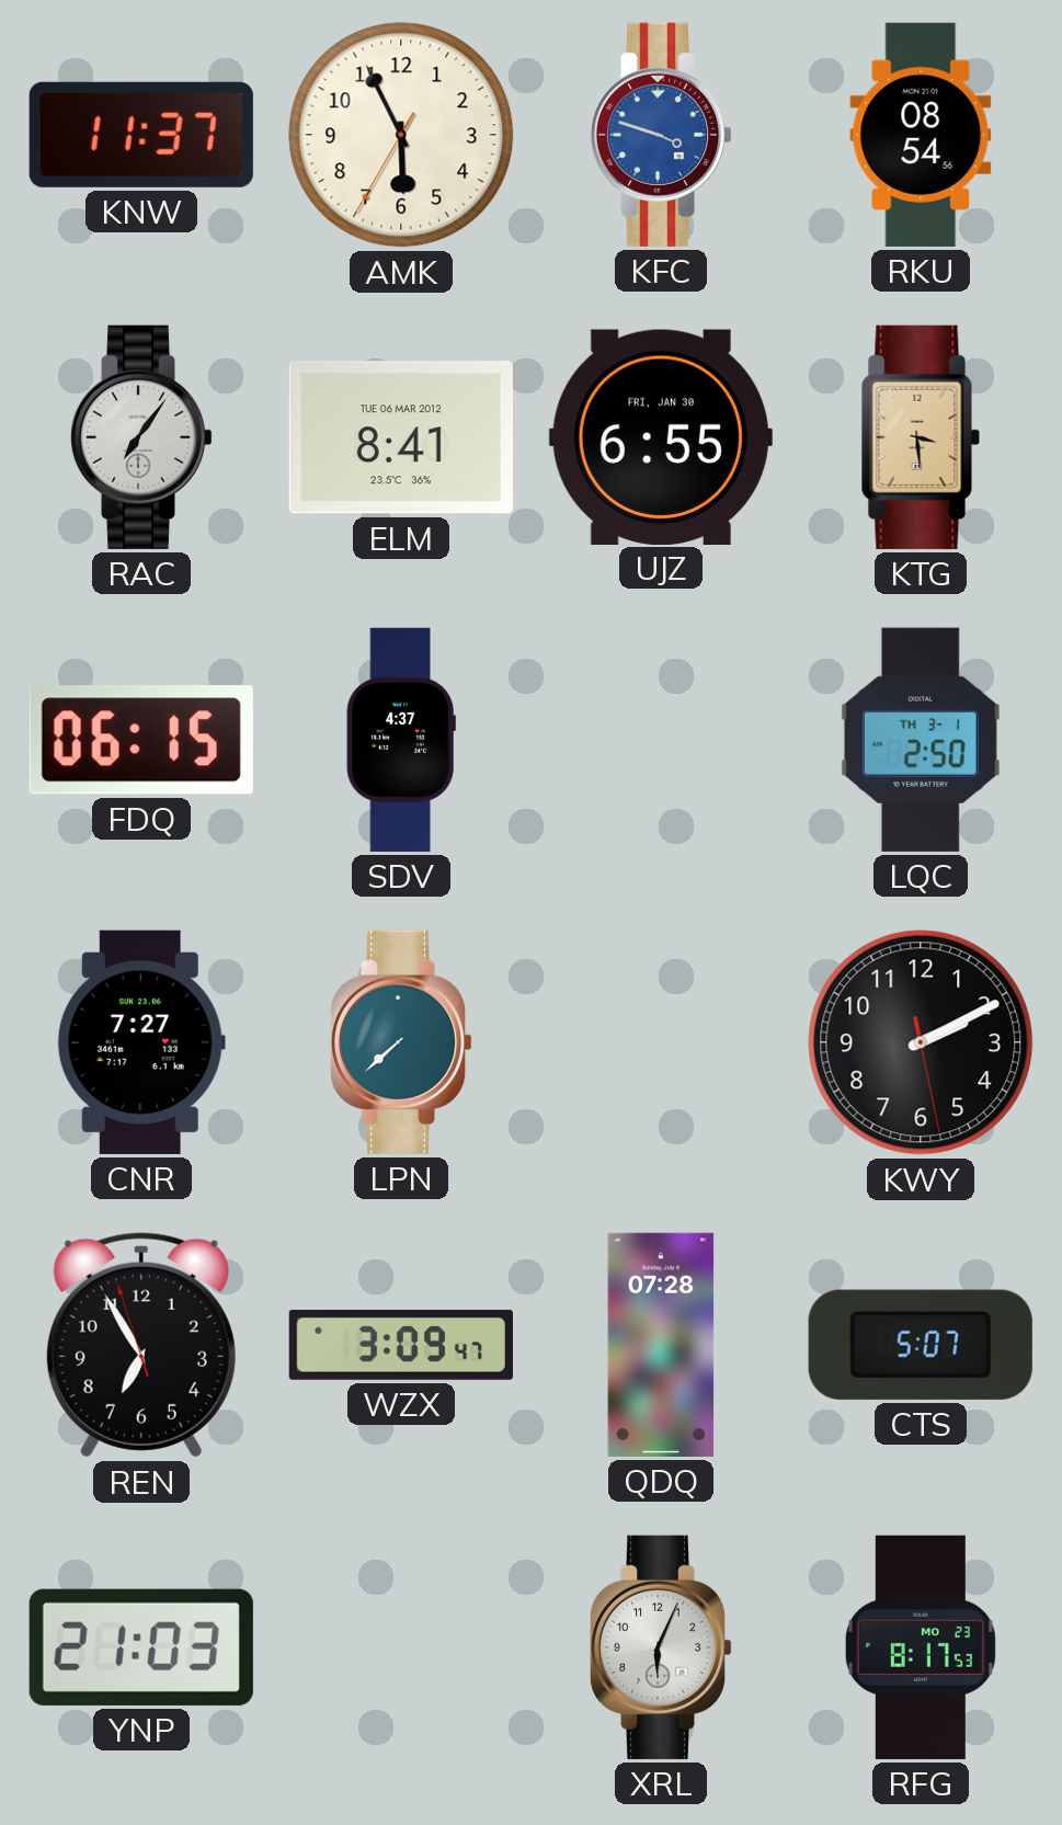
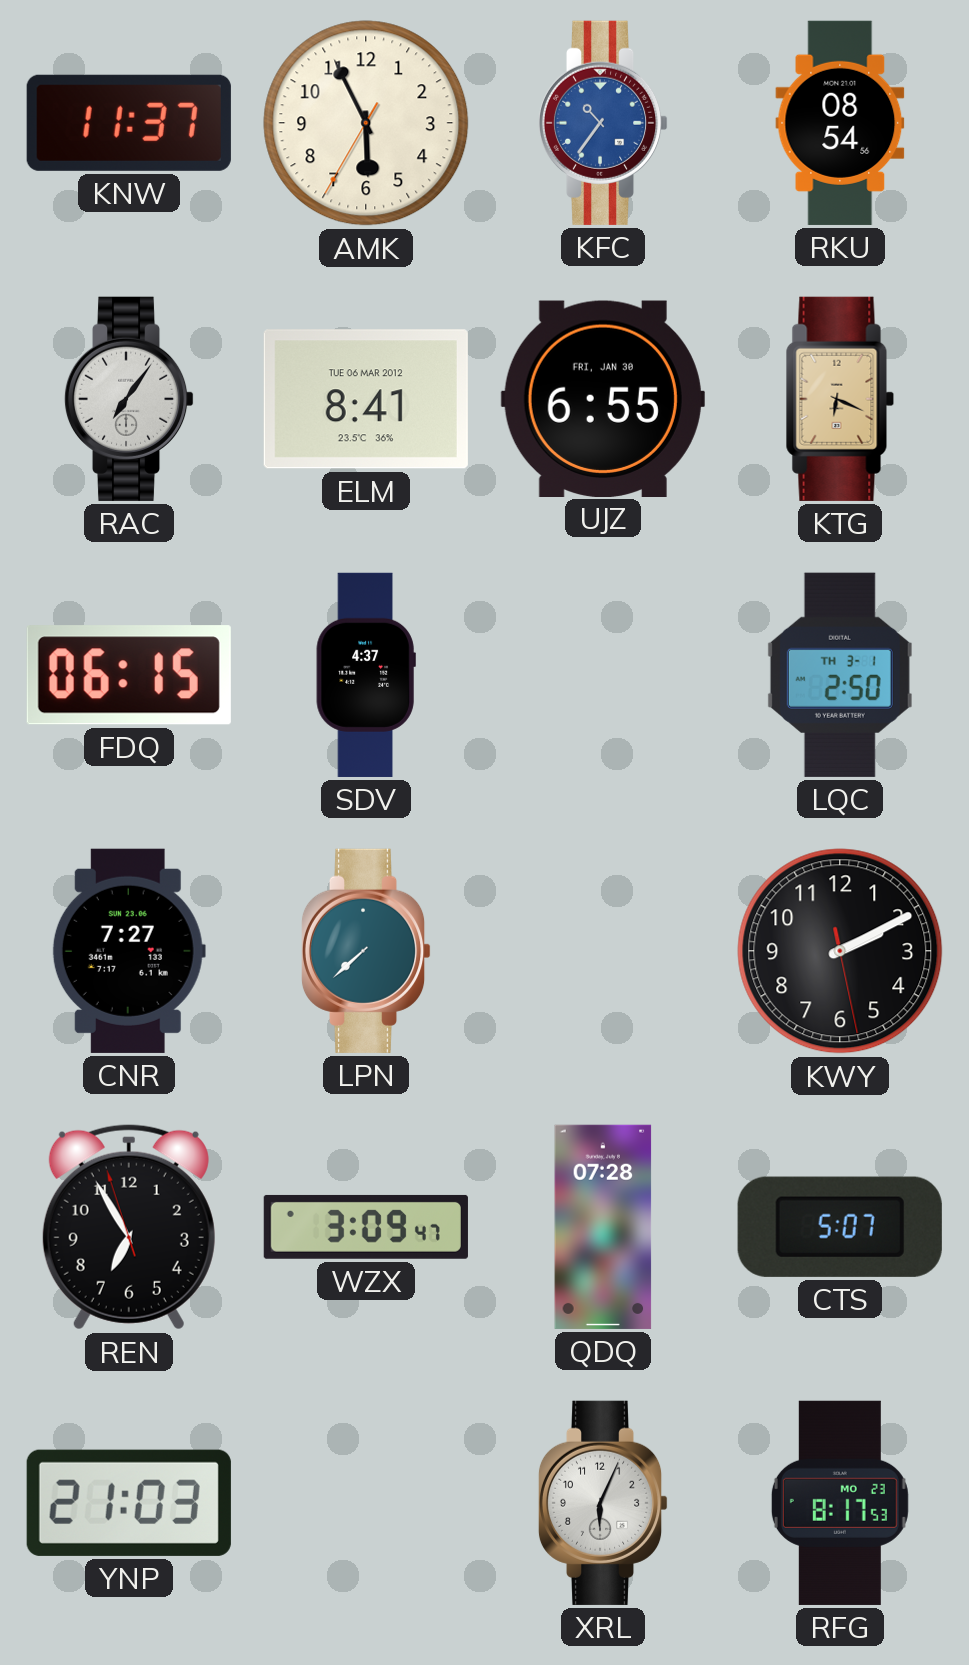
KFC: 3:48 -> 10:36
KTG: 3:29 -> 6:19
